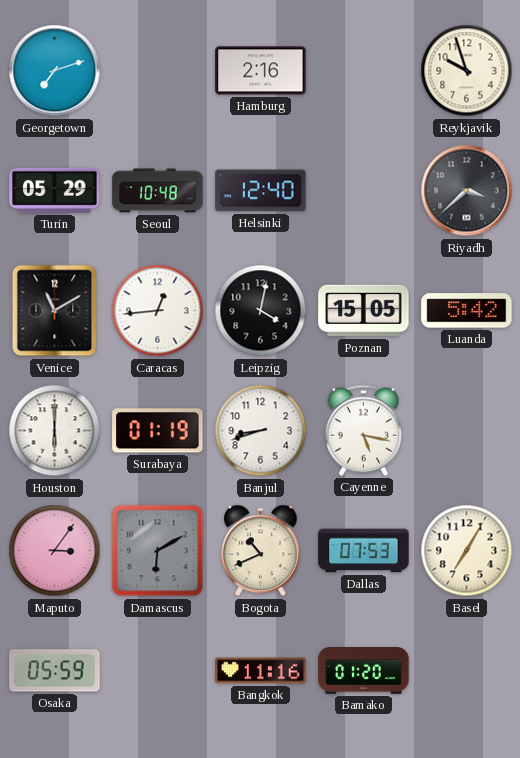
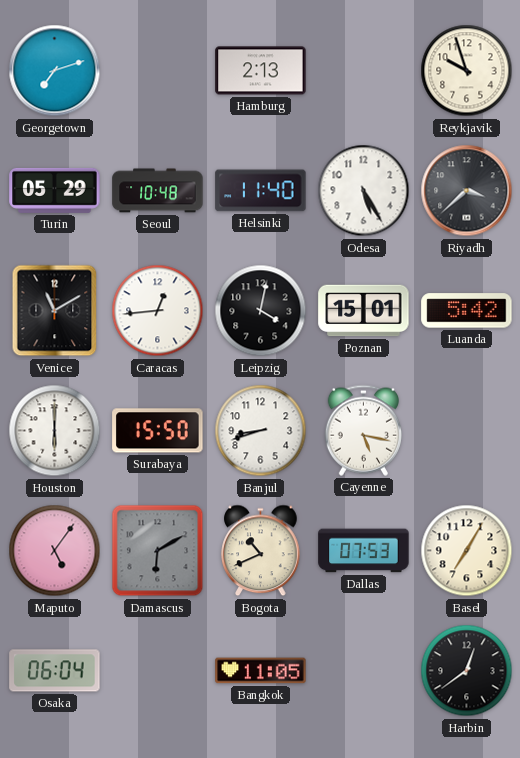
Hamburg: 2:16 -> 2:13
Helsinki: 12:40 -> 11:40
Odesa: none -> 5:25
Poznan: 15:05 -> 15:01
Surabaya: 01:19 -> 15:50
Maputo: 3:06 -> 5:06
Osaka: 05:59 -> 06:04
Bangkok: 11:16 -> 11:05
Bamako: 01:20 -> none
Harbin: none -> 12:39
